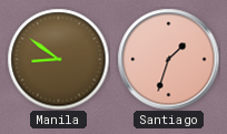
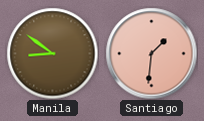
Santiago: 1:33 -> 1:31
